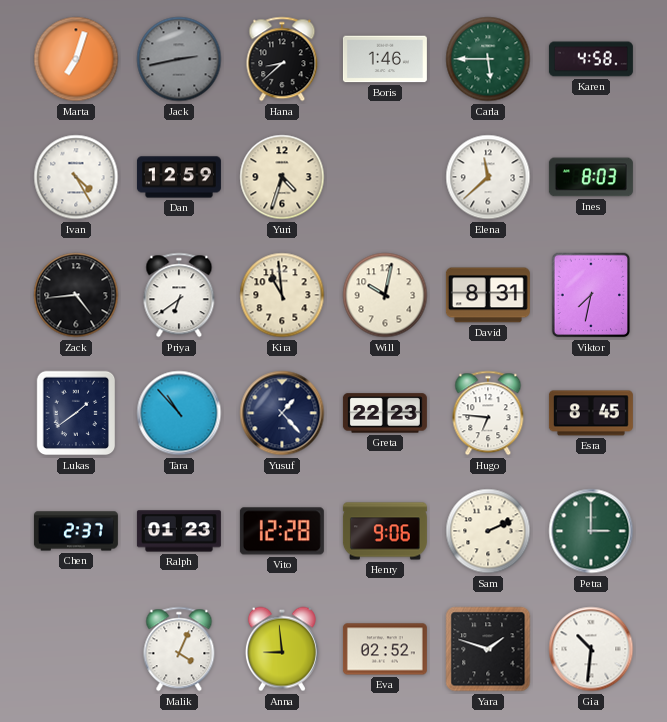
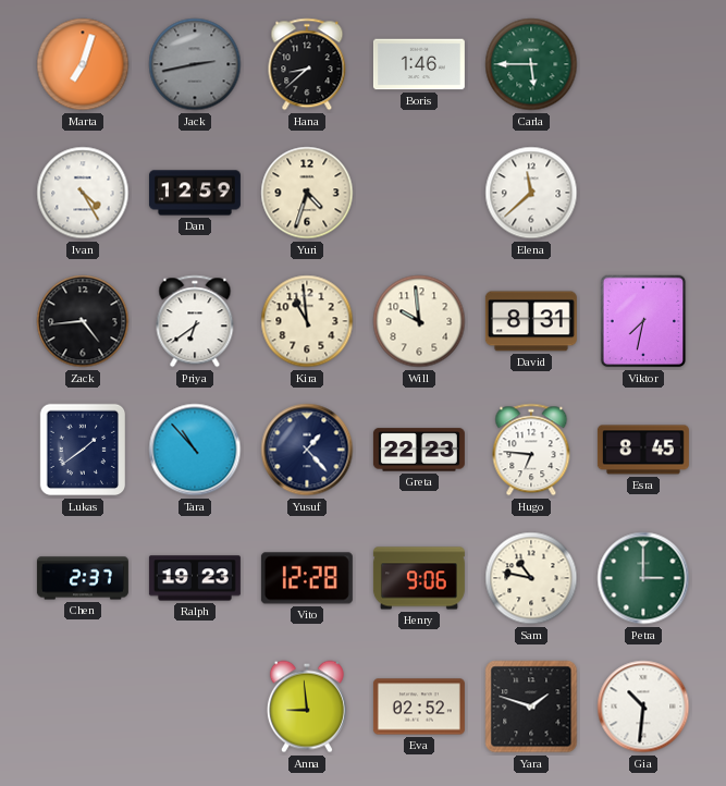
Karen: 4:58 -> none
Ines: 8:03 -> none
Will: 10:02 -> 9:59
Ralph: 01:23 -> 19:23
Sam: 2:11 -> 10:47
Malik: 4:04 -> none
